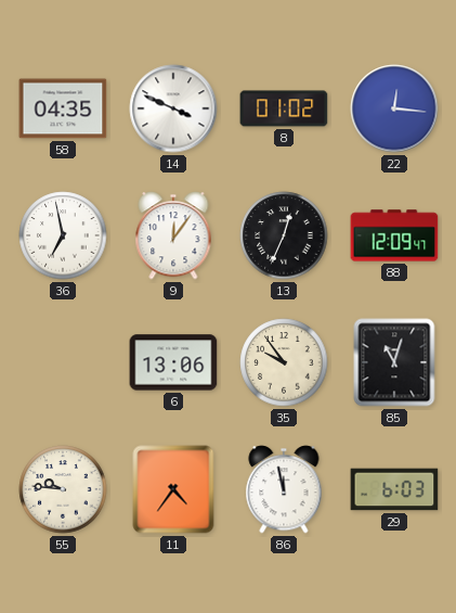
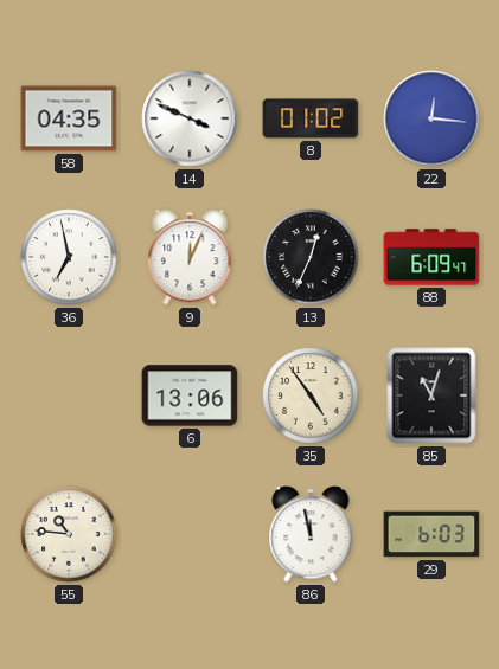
9: 12:06 -> 12:04
88: 12:09 -> 6:09
35: 9:54 -> 4:54
55: 9:46 -> 10:46
11: 4:36 -> none
